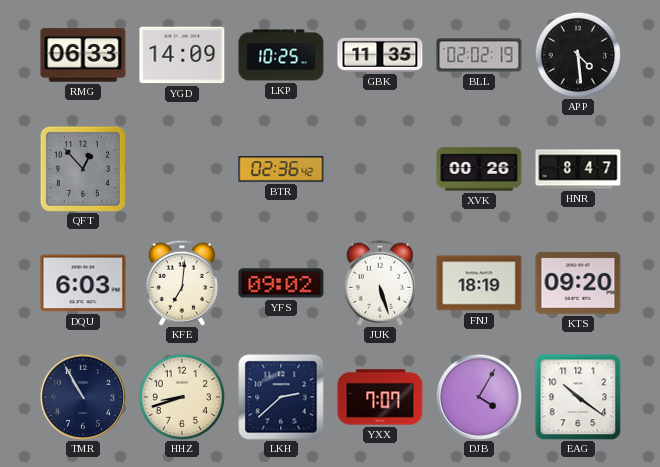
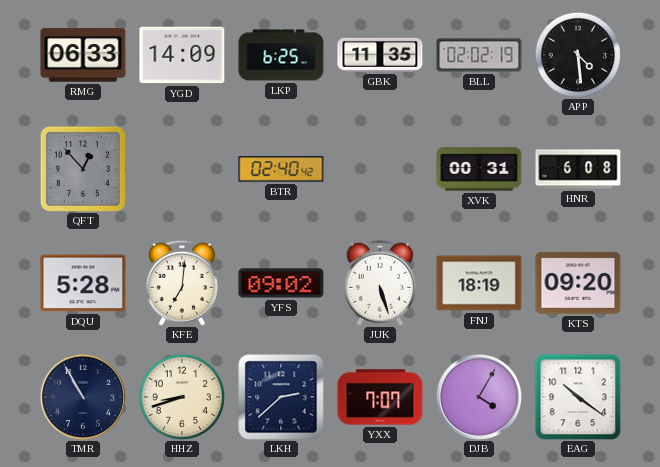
LKP: 10:25 -> 6:25
BTR: 02:36 -> 02:40
XVK: 00:26 -> 00:31
HNR: 8:47 -> 6:08
DQU: 6:03 -> 5:28
